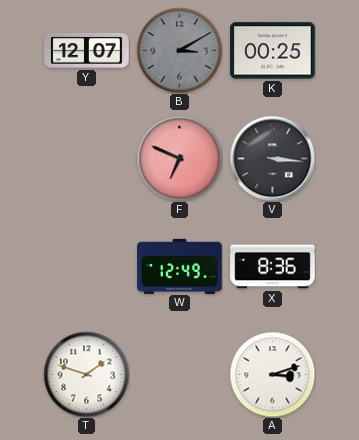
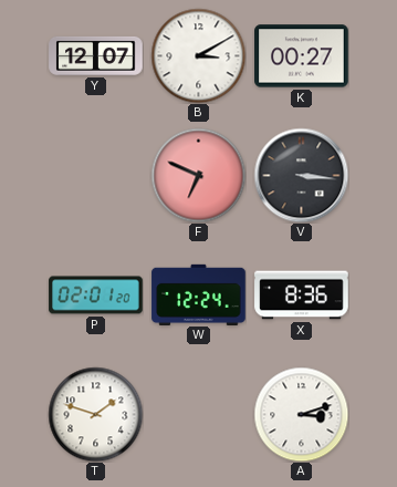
B dial: grey -> white
K: 00:25 -> 00:27
P: none -> 02:01
W: 12:49 -> 12:24
